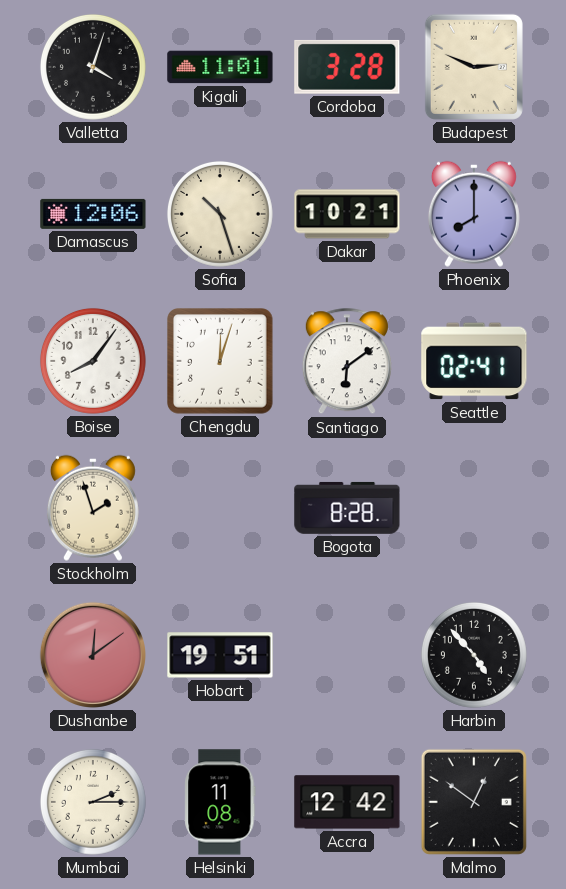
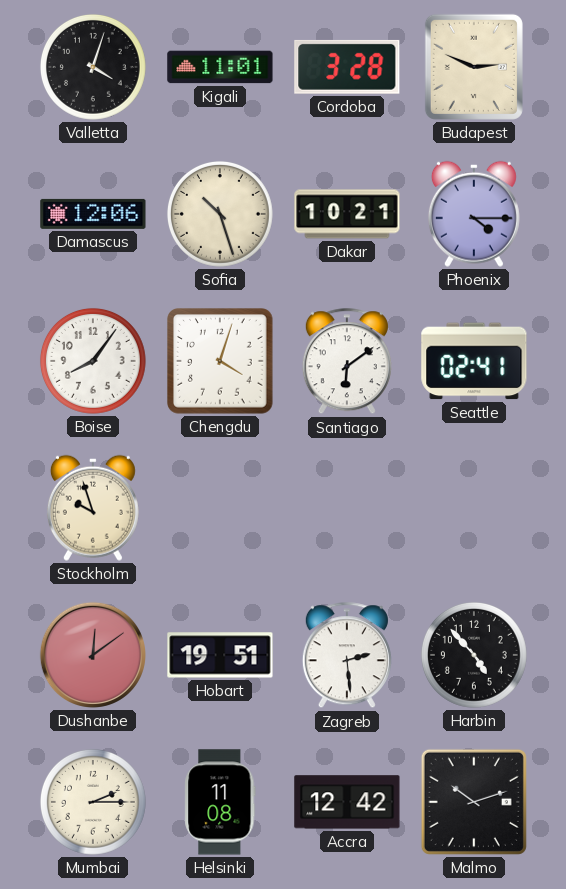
Phoenix: 8:00 -> 4:15
Chengdu: 12:03 -> 4:03
Stockholm: 1:57 -> 9:57
Bogota: 8:28 -> none
Zagreb: none -> 2:29
Malmo: 12:51 -> 10:12
